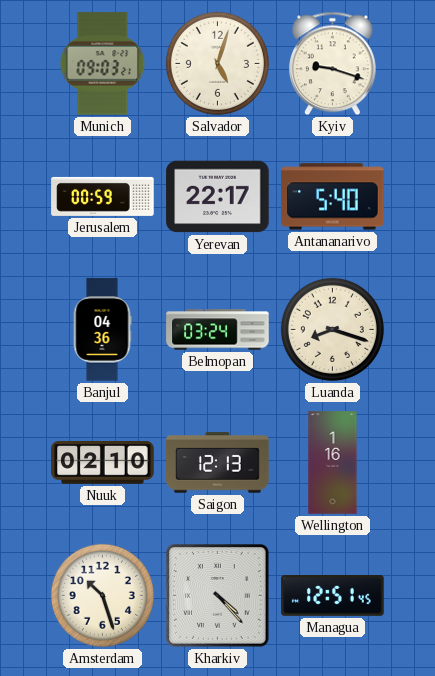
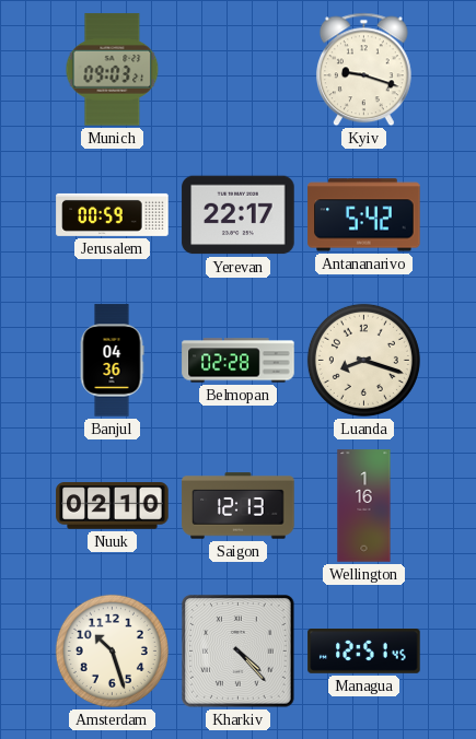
Salvador: 5:03 -> none
Antananarivo: 5:40 -> 5:42
Belmopan: 03:24 -> 02:28
